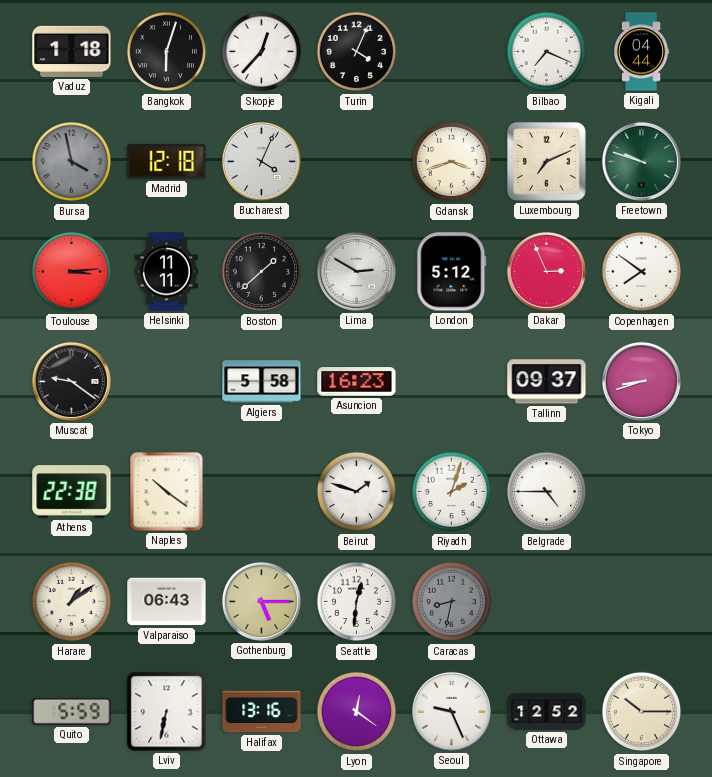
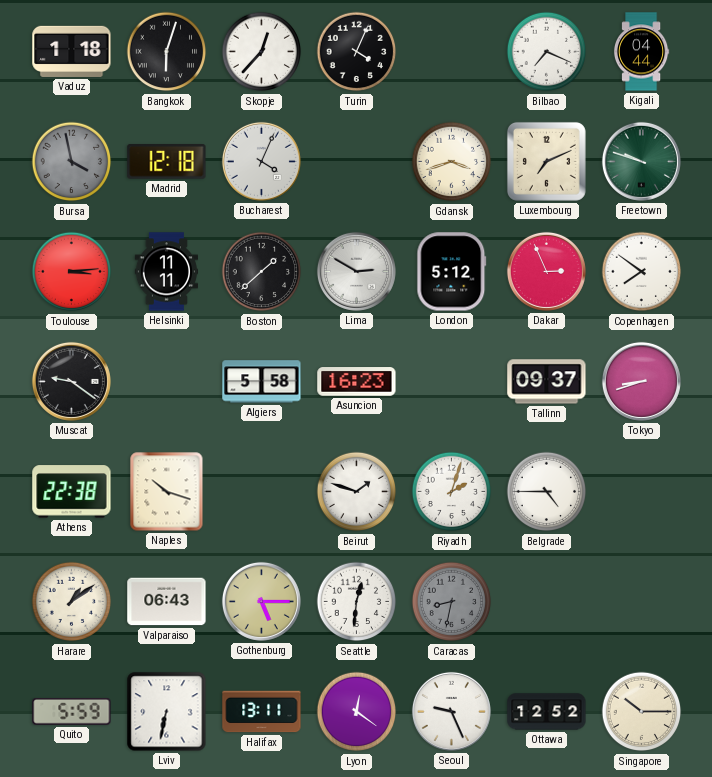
Naples: 10:21 -> 10:18
Halifax: 13:16 -> 13:11
